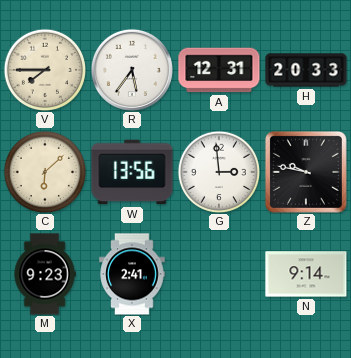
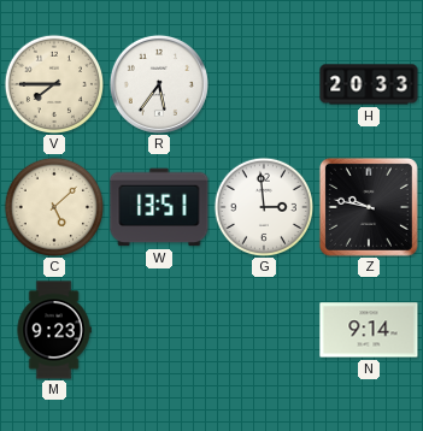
A: 12:31 -> none
C: 6:08 -> 5:08
W: 13:56 -> 13:51
X: 2:41 -> none
